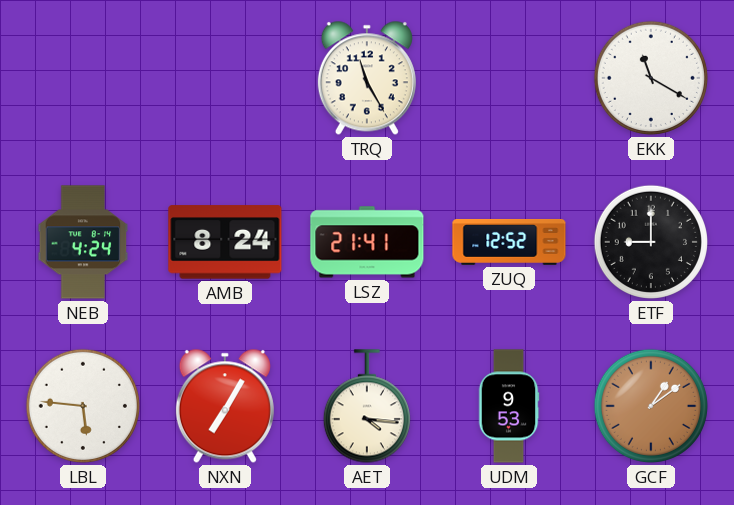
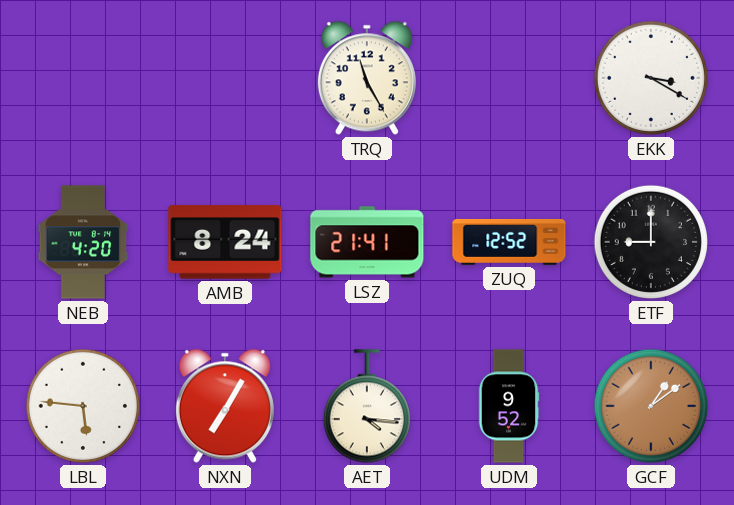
EKK: 11:20 -> 3:20
NEB: 4:24 -> 4:20
UDM: 9:53 -> 9:52
